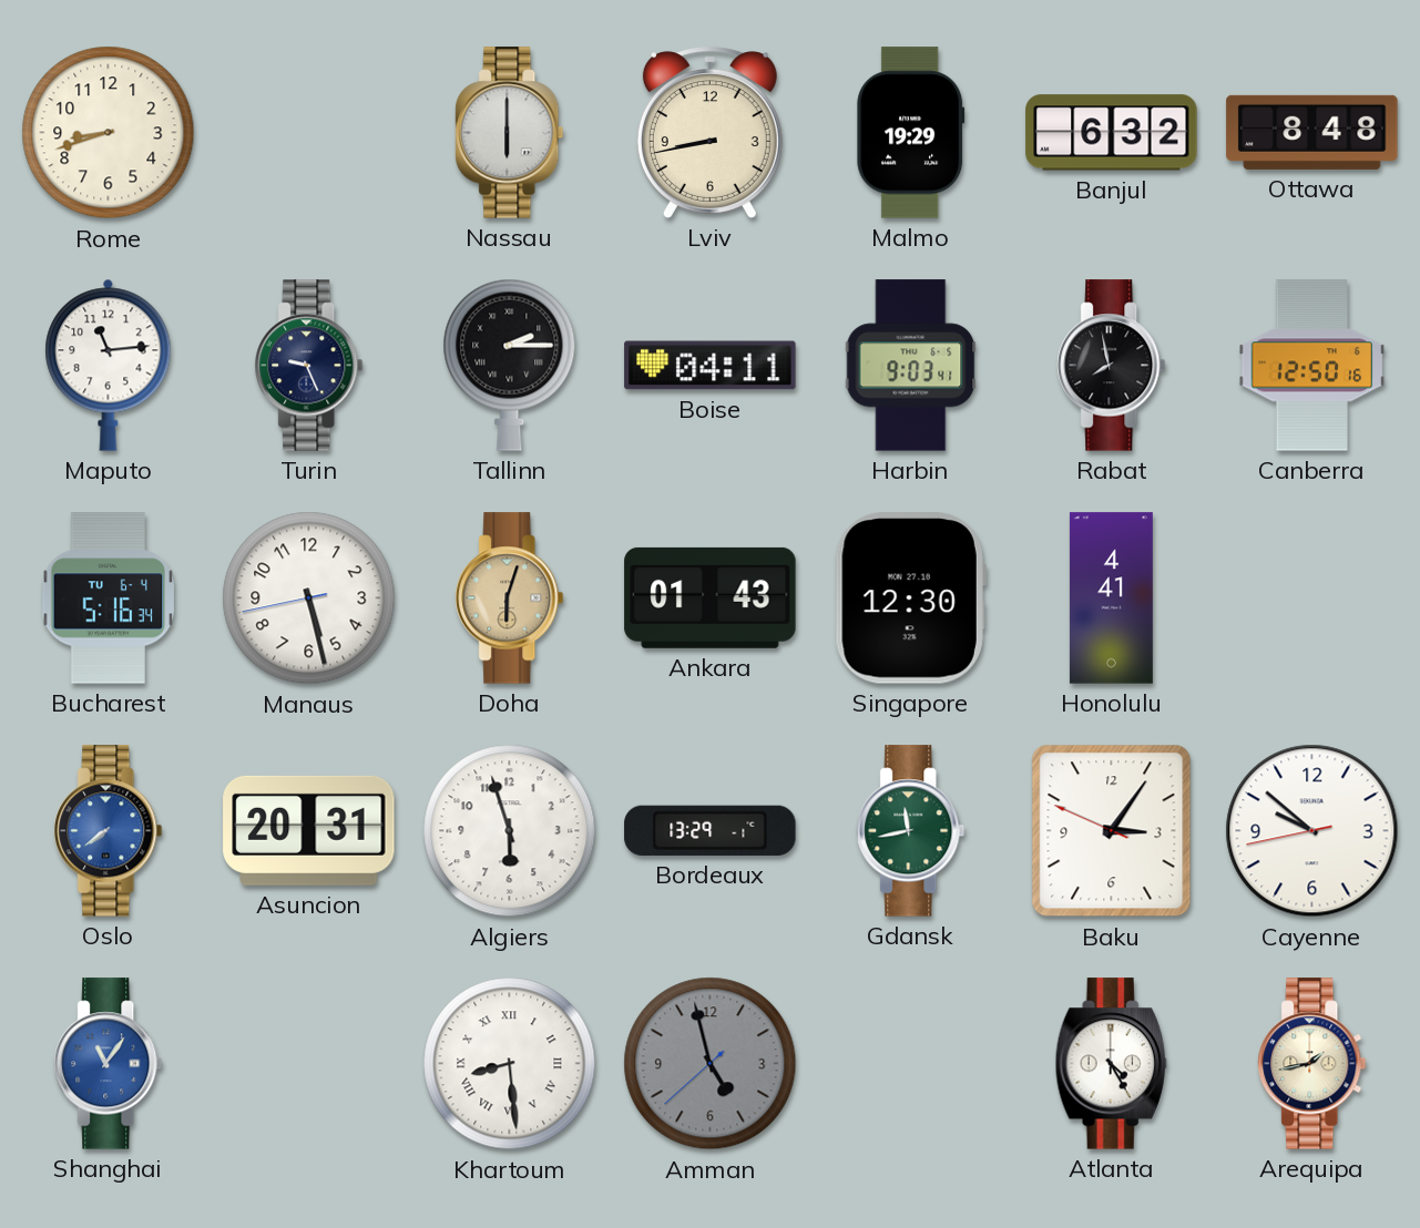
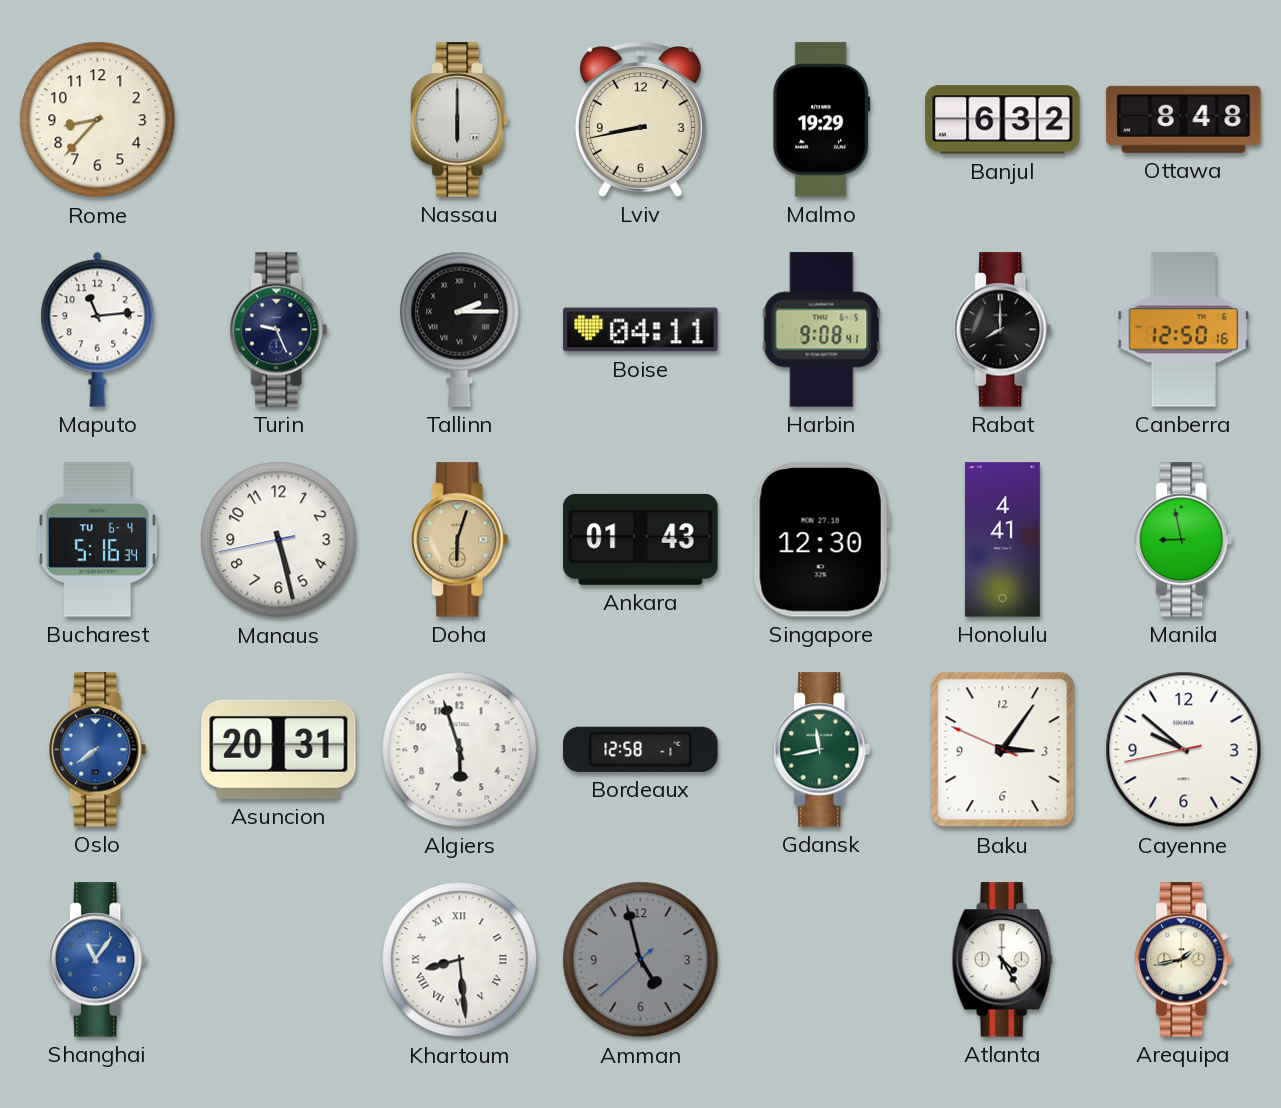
Rome: 8:42 -> 8:37
Harbin: 9:03 -> 9:08
Rabat: 7:58 -> 8:00
Manila: none -> 8:58
Bordeaux: 13:29 -> 12:58
